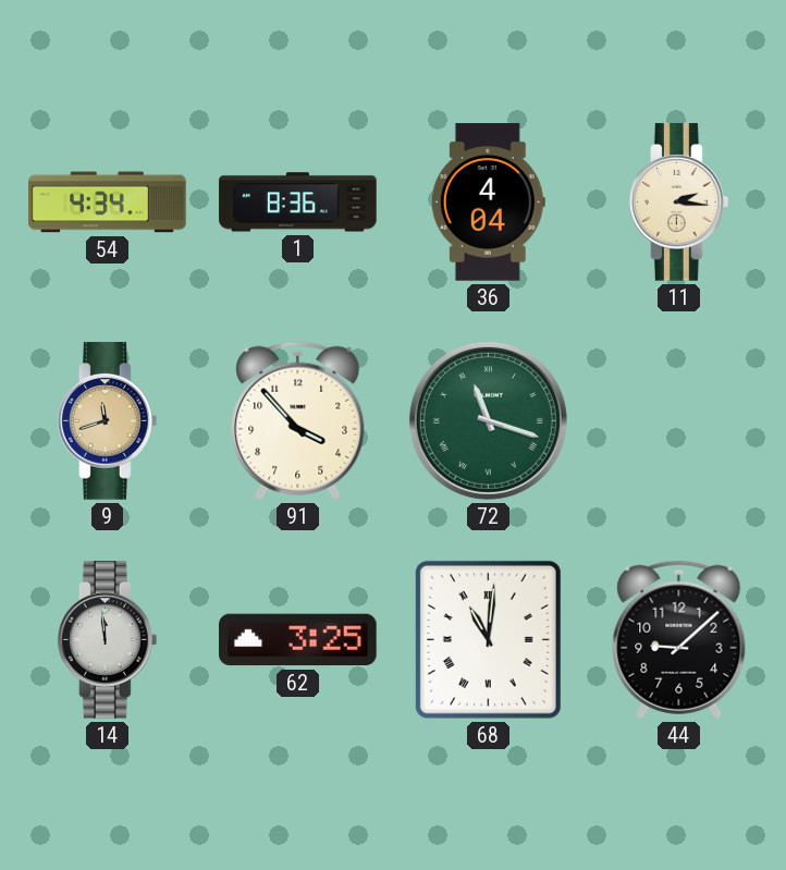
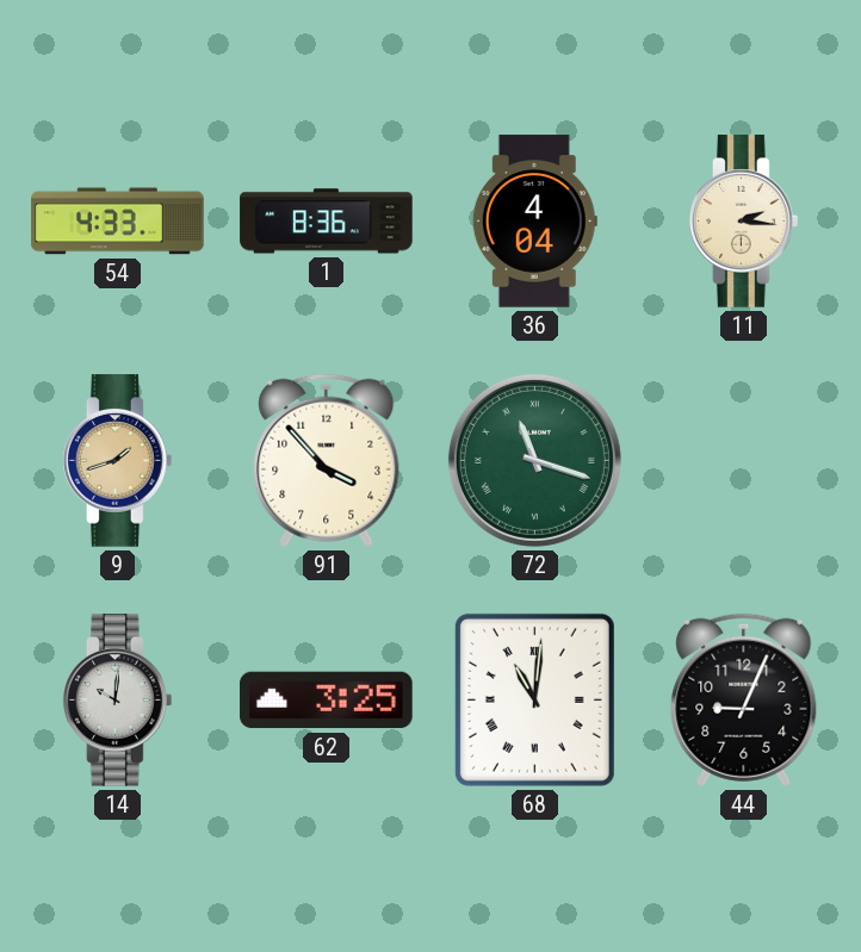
54: 4:34 -> 4:33
9: 11:42 -> 1:42
14: 11:59 -> 10:01
44: 9:08 -> 9:04
